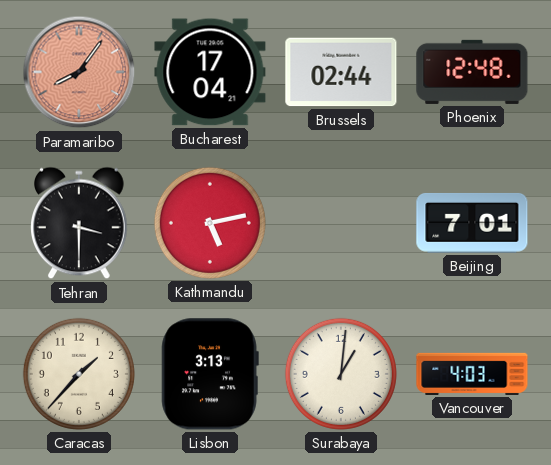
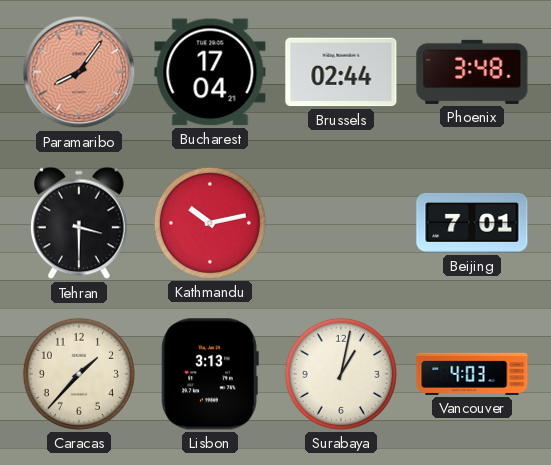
Phoenix: 12:48 -> 3:48
Kathmandu: 5:13 -> 10:13
Surabaya: 1:01 -> 1:02
